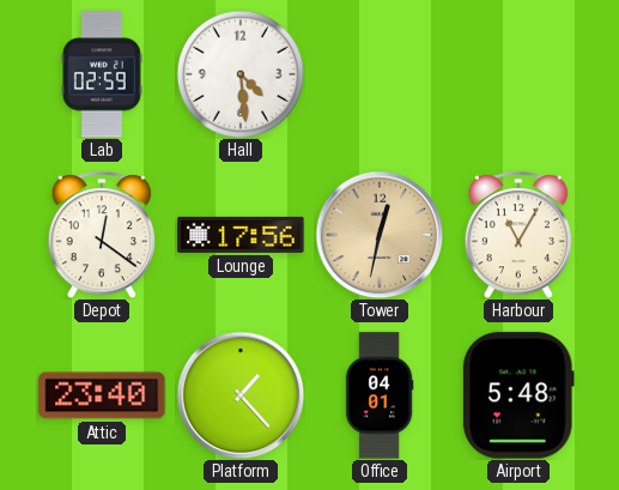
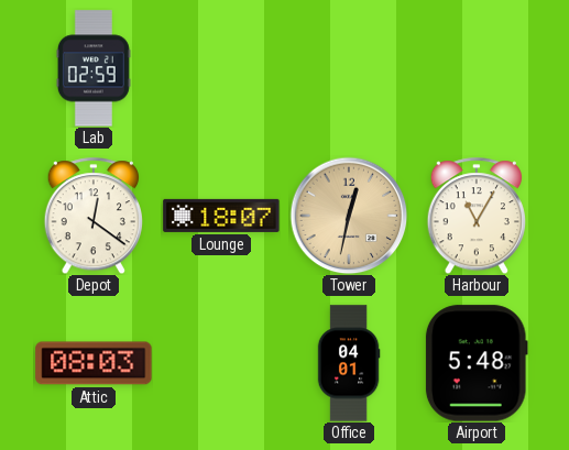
Hall: 4:29 -> none
Lounge: 17:56 -> 18:07
Attic: 23:40 -> 08:03
Platform: 1:23 -> none
